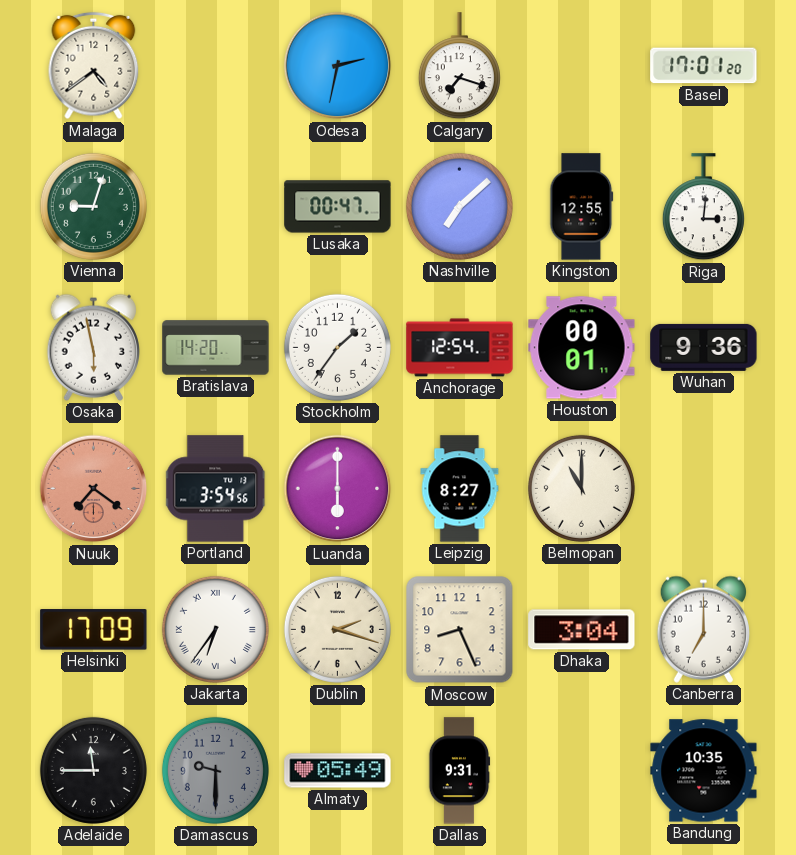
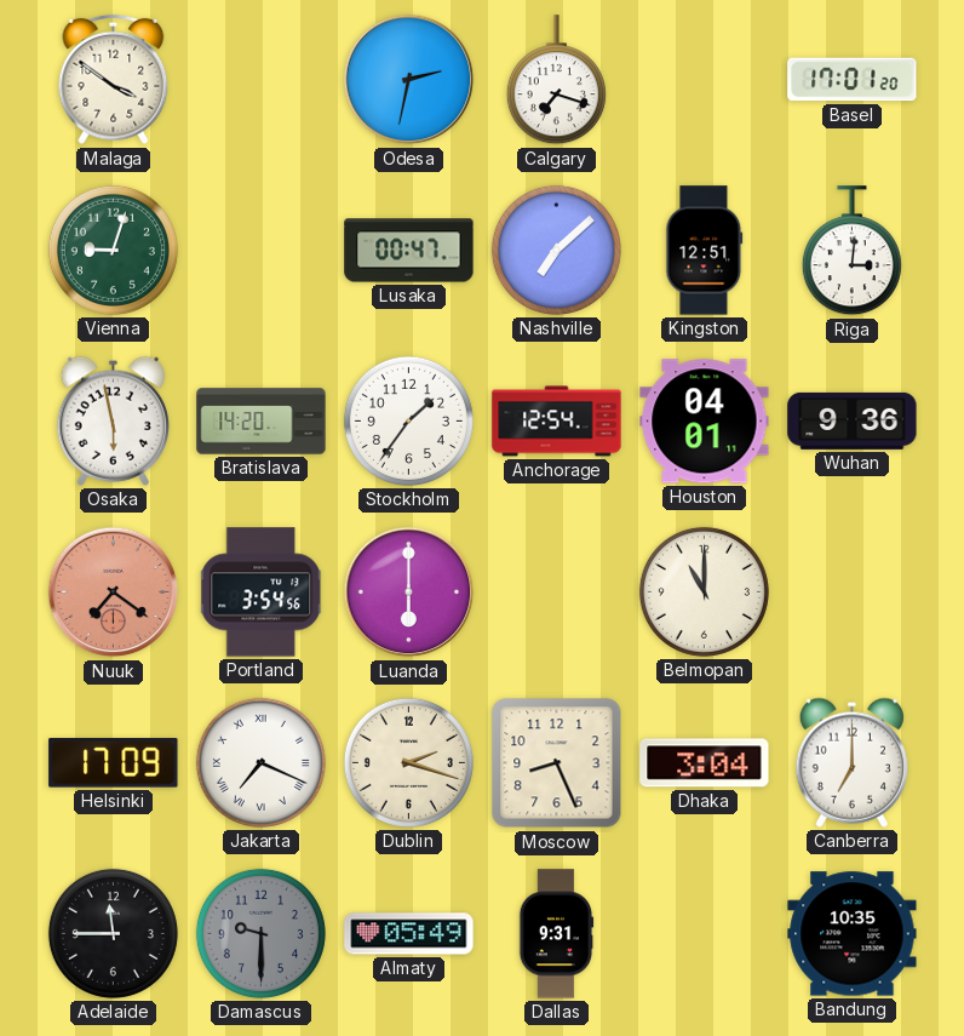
Malaga: 4:39 -> 3:51
Kingston: 12:55 -> 12:51
Houston: 00:01 -> 04:01
Leipzig: 8:27 -> none
Jakarta: 6:36 -> 7:19
